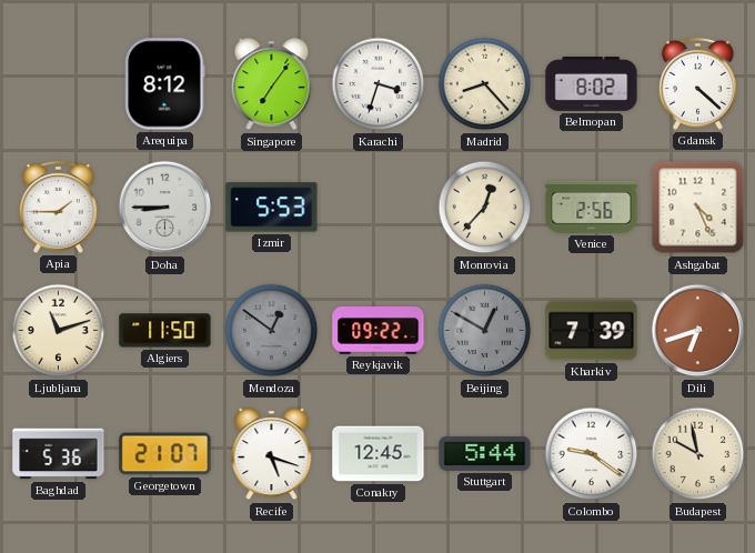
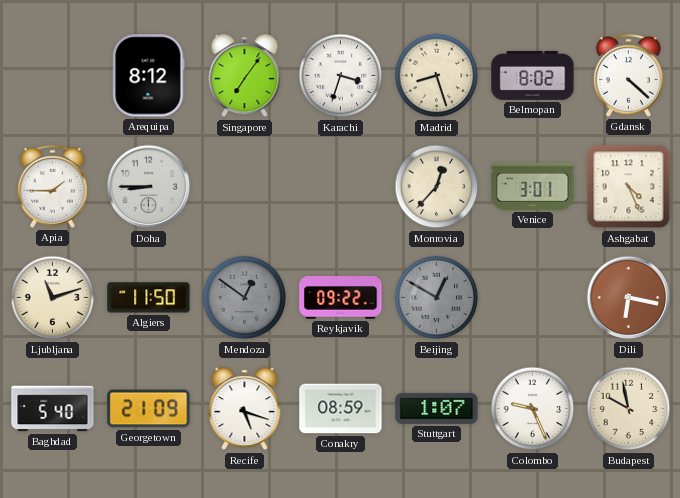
Madrid: 8:23 -> 8:27
Izmir: 5:53 -> none
Venice: 2:56 -> 3:01
Kharkiv: 7:39 -> none
Dili: 6:42 -> 6:17
Baghdad: 5:36 -> 5:40
Georgetown: 21:07 -> 21:09
Conakry: 12:45 -> 08:59
Stuttgart: 5:44 -> 1:07
Colombo: 9:21 -> 9:26
